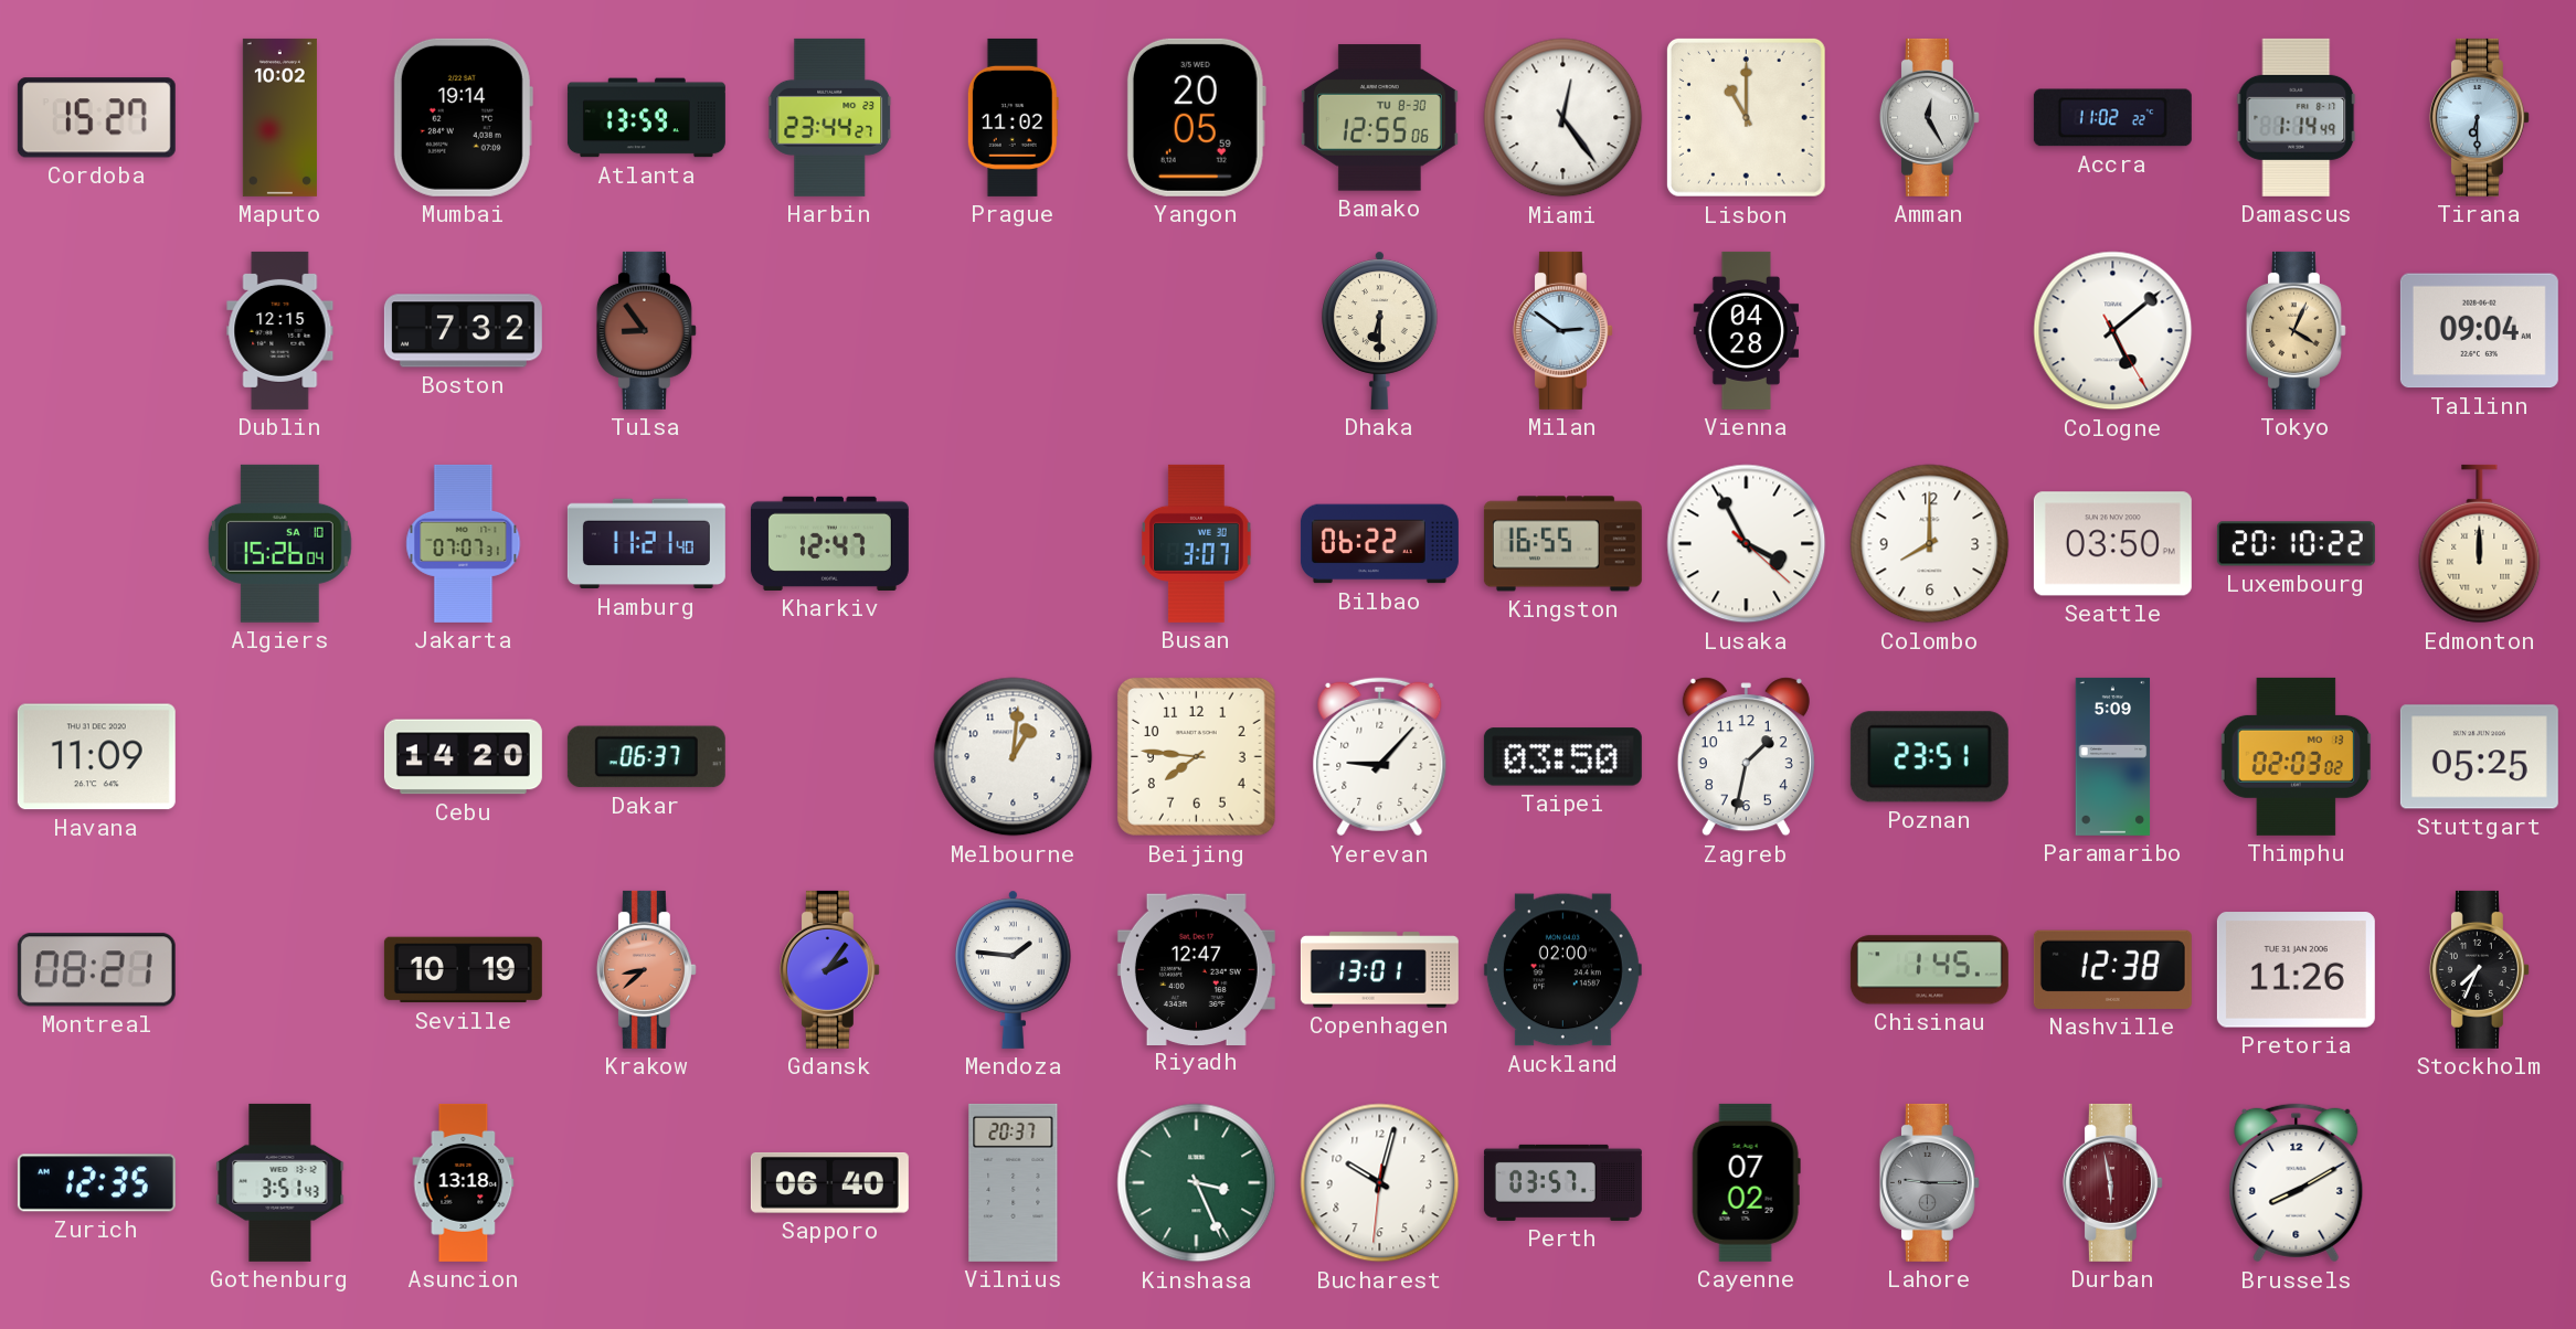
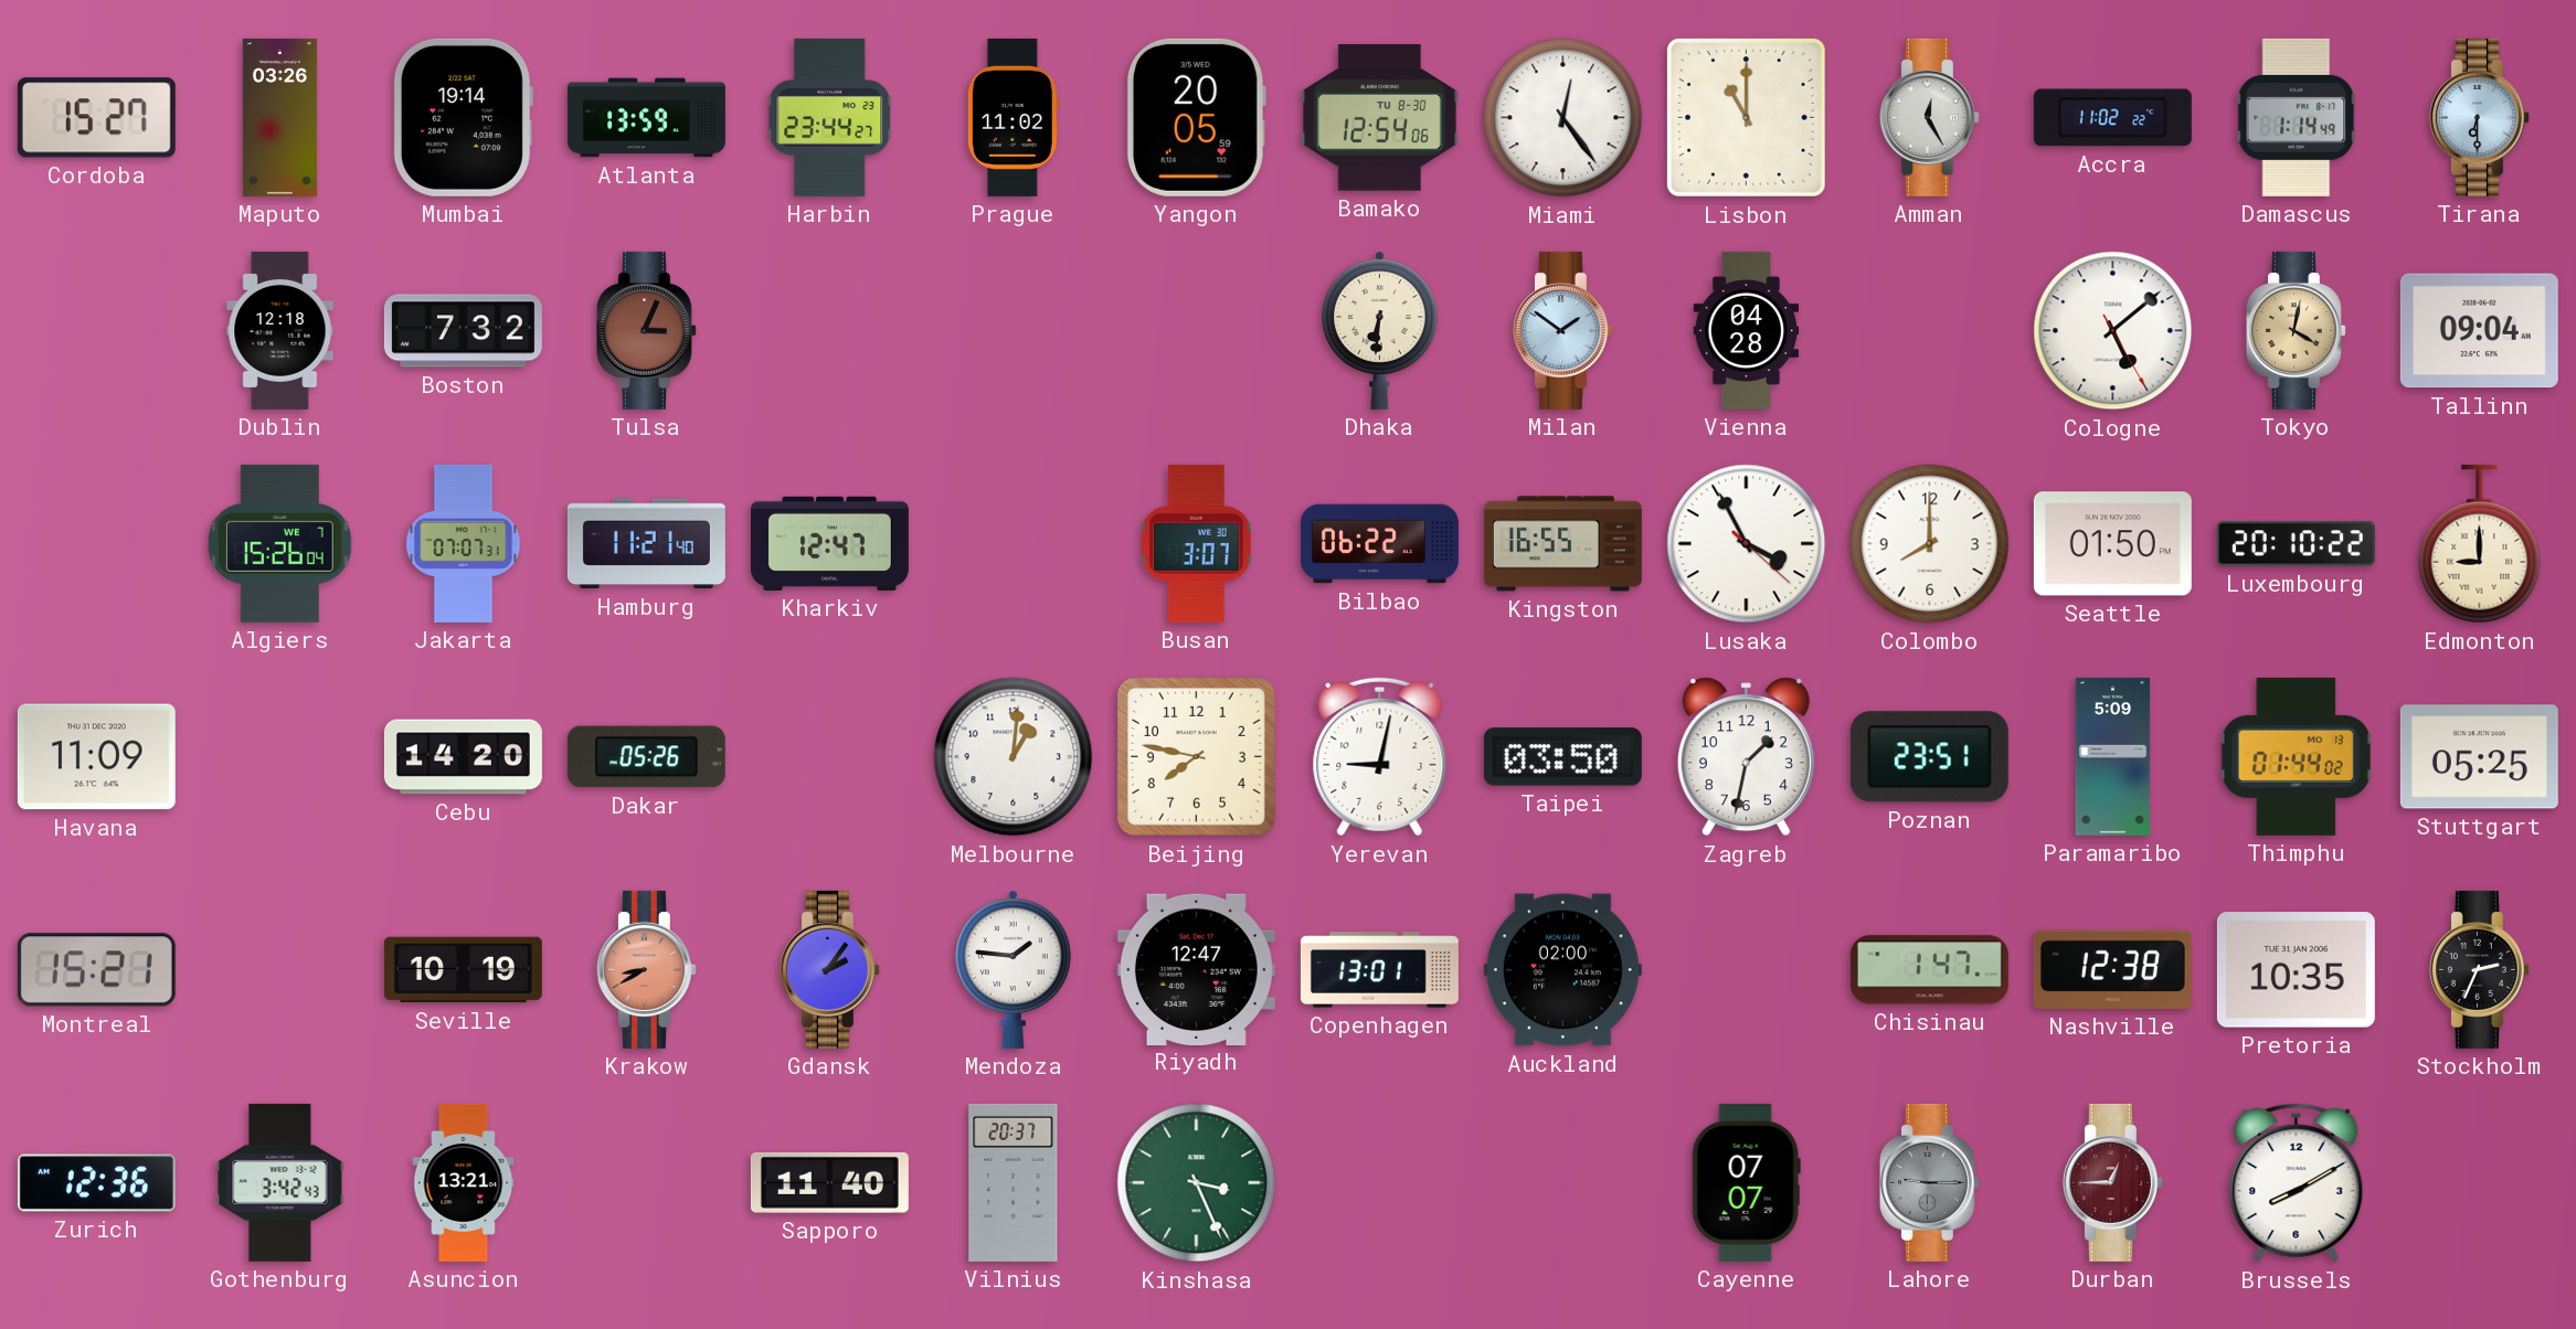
Maputo: 10:02 -> 03:26
Bamako: 12:55 -> 12:54
Dublin: 12:15 -> 12:18
Tulsa: 8:54 -> 3:04
Dhaka: 6:30 -> 6:31
Milan: 2:51 -> 1:51
Tokyo: 4:04 -> 4:02
Algiers date: SA 10 -> WE 7
Seattle: 03:50 -> 01:50
Edmonton: 12:00 -> 9:00
Dakar: 06:37 -> 05:26
Beijing: 7:46 -> 7:47
Yerevan: 9:07 -> 9:02
Thimphu: 02:03 -> 01:44
Montreal: 08:21 -> 15:21
Krakow: 8:38 -> 8:40
Chisinau: 1:45 -> 1:47
Pretoria: 11:26 -> 10:35
Stockholm: 7:34 -> 2:34
Zurich: 12:35 -> 12:36
Gothenburg: 3:51 -> 3:42
Asuncion: 13:18 -> 13:21
Sapporo: 06:40 -> 11:40
Bucharest: 10:02 -> none
Perth: 03:57 -> none
Cayenne: 07:02 -> 07:07
Durban: 5:58 -> 12:45
